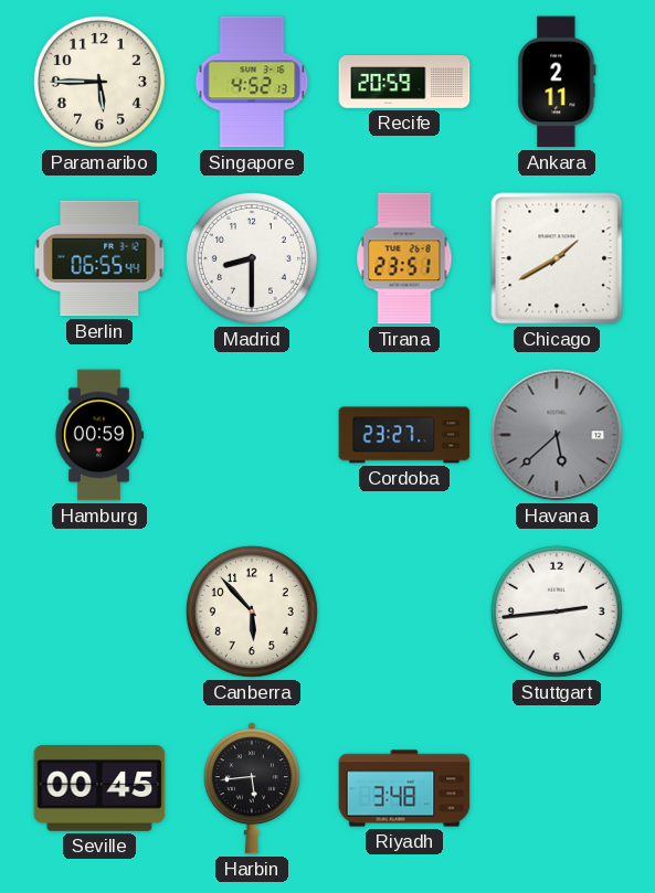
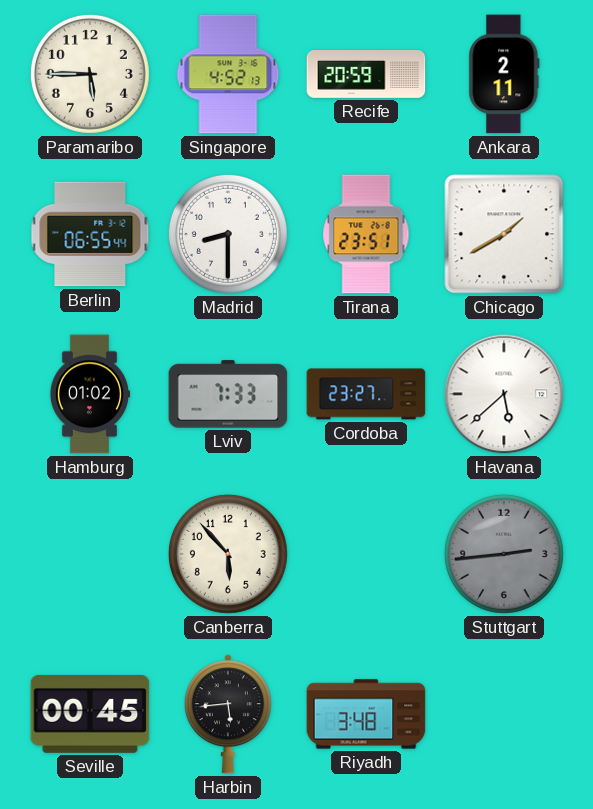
Hamburg: 00:59 -> 01:02
Lviv: none -> 7:33
Havana dial: grey -> white
Stuttgart dial: white -> grey
